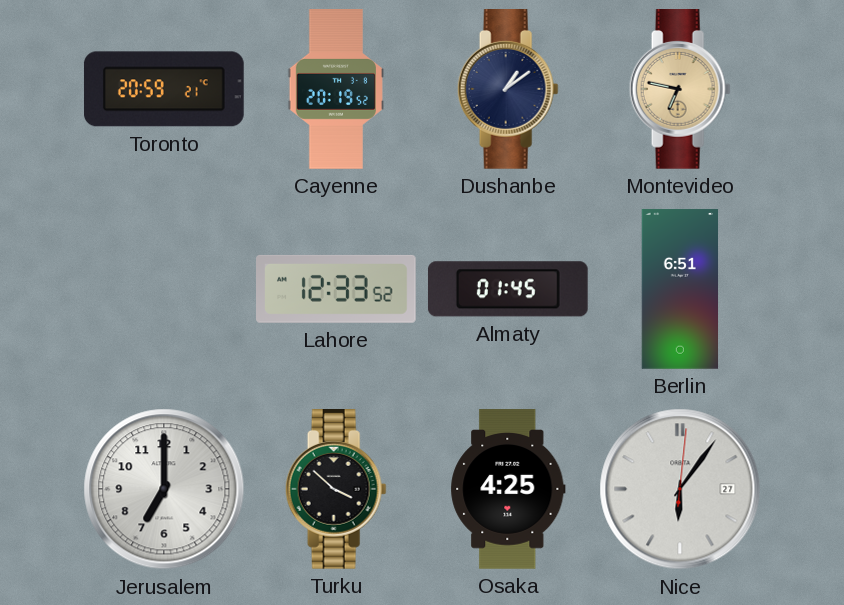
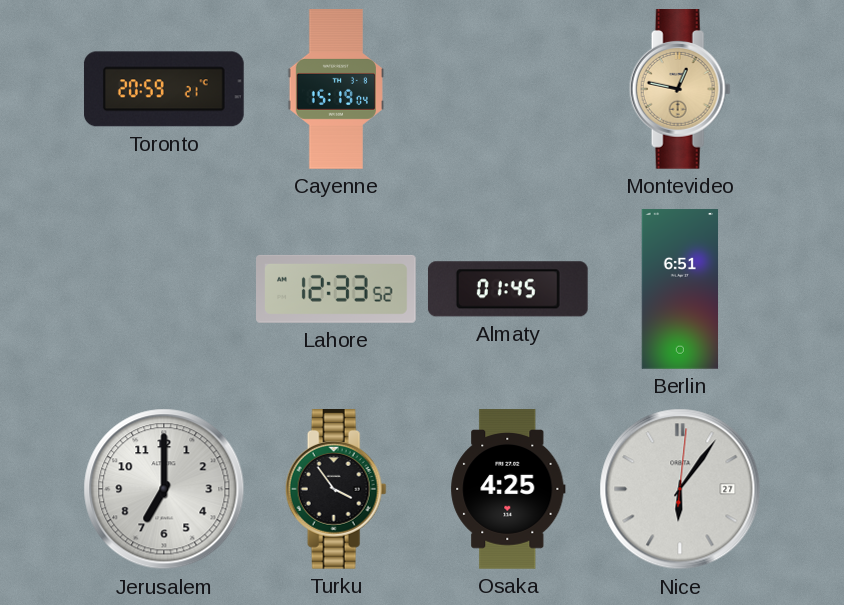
Cayenne: 20:19 -> 15:19
Dushanbe: 1:09 -> none
Montevideo: 6:47 -> 12:47
Turku: 3:52 -> 3:54
